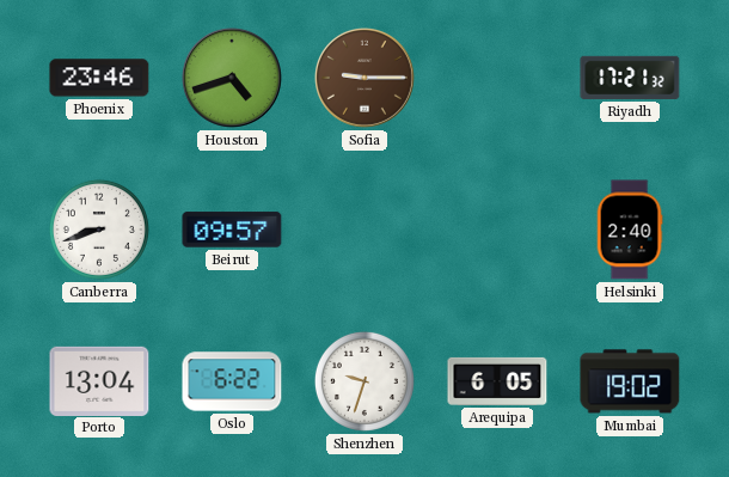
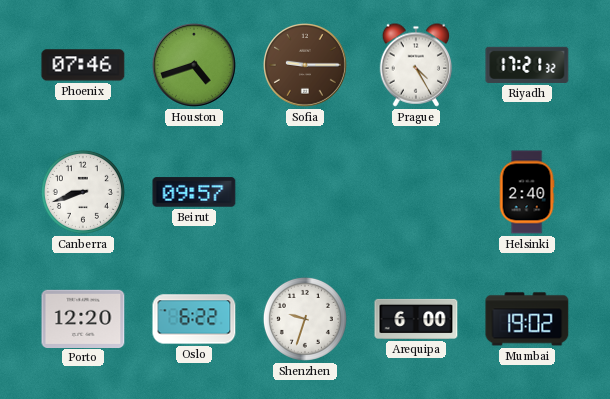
Phoenix: 23:46 -> 07:46
Prague: none -> 4:25
Porto: 13:04 -> 12:20
Arequipa: 6:05 -> 6:00
